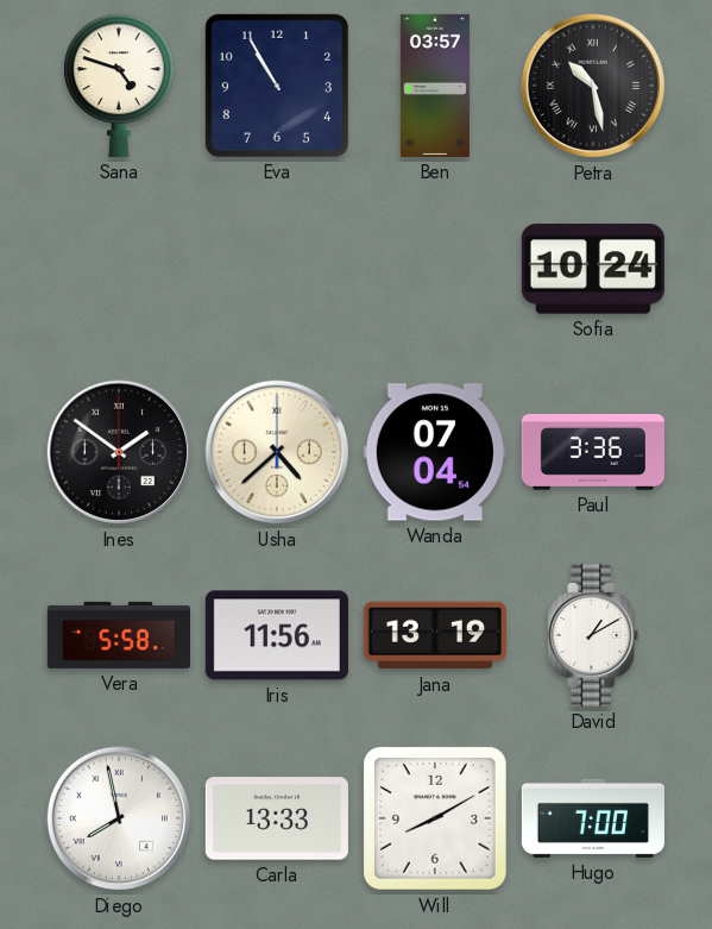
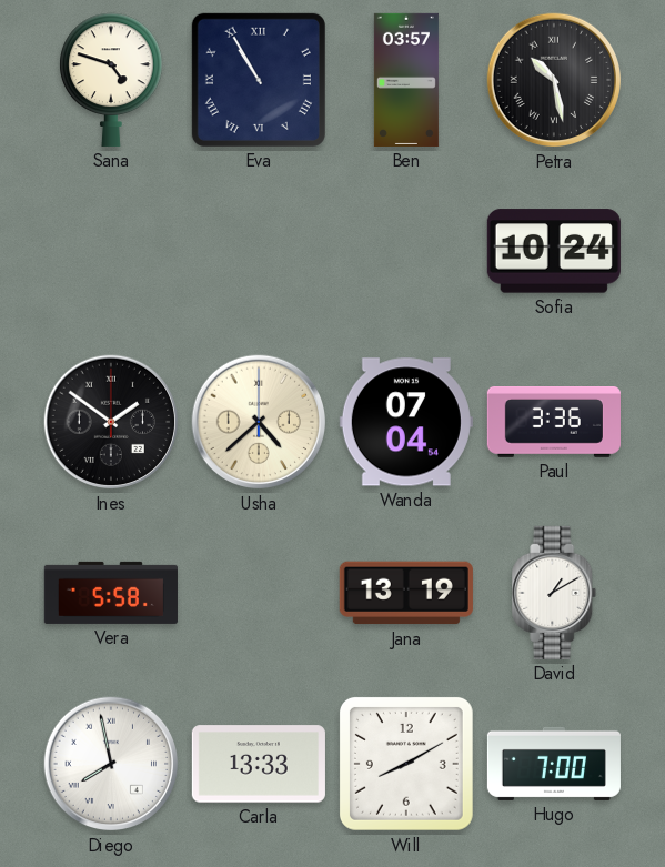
Eva numerals: Arabic -> Roman
Iris: 11:56 -> none
